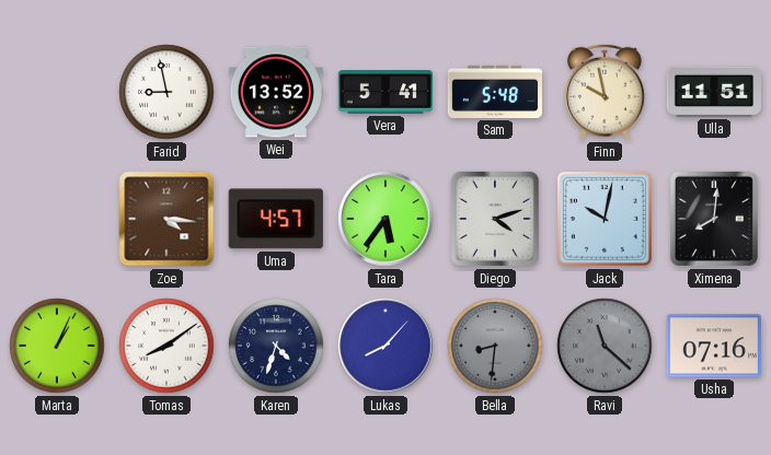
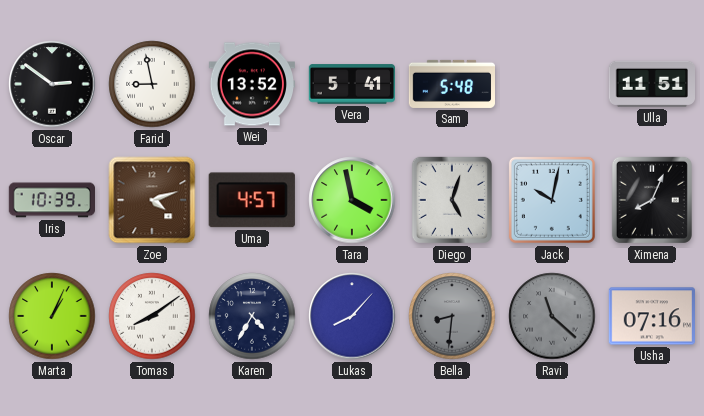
Oscar: none -> 2:51
Finn: 9:58 -> none
Iris: none -> 10:39
Zoe: 4:16 -> 4:12
Tara: 5:36 -> 3:58
Diego: 4:12 -> 5:03
Ximena: 8:01 -> 8:04
Karen: 4:33 -> 4:35
